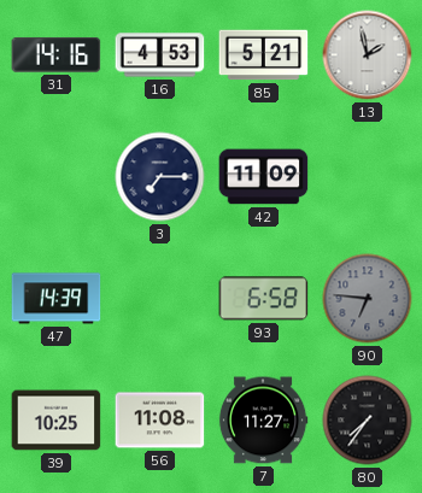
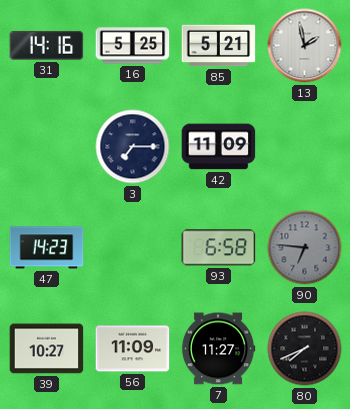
16: 4:53 -> 5:25
47: 14:39 -> 14:23
39: 10:25 -> 10:27
56: 11:08 -> 11:09
80: 7:36 -> 7:41
